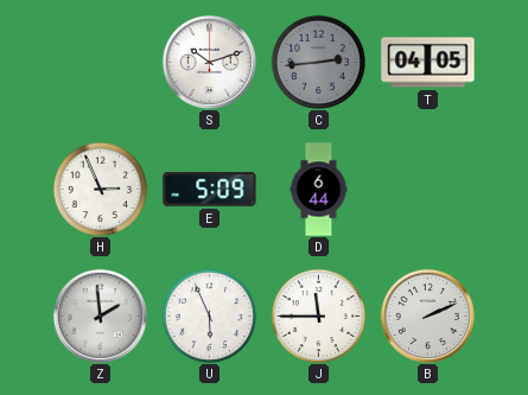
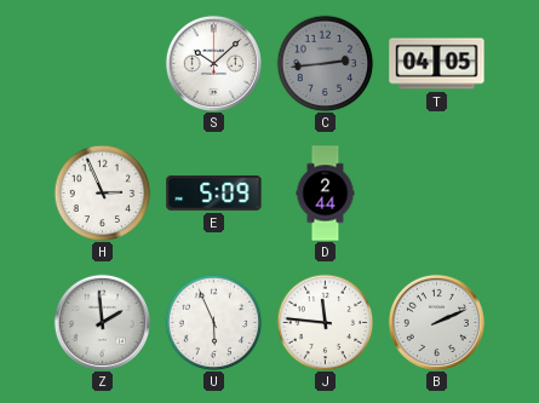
S: 10:12 -> 10:08
D: 6:44 -> 2:44
J: 11:45 -> 11:46
